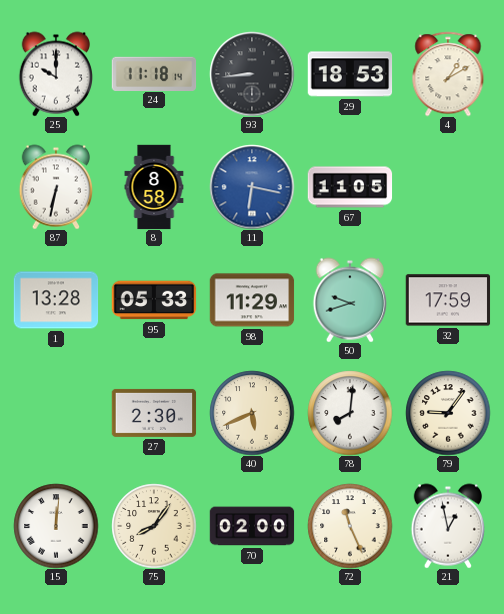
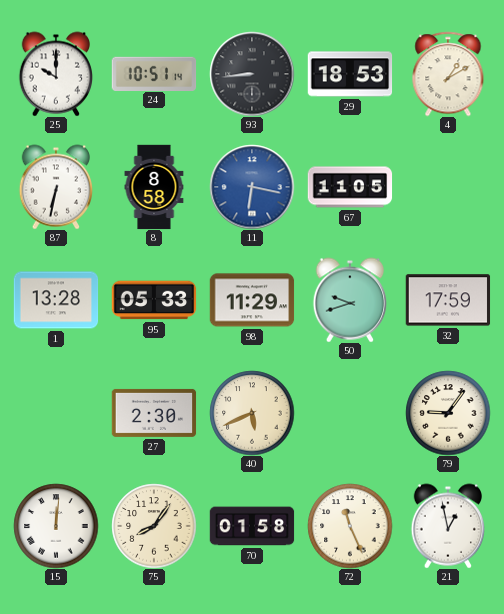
24: 11:18 -> 10:51
78: 8:01 -> none
70: 02:00 -> 01:58
